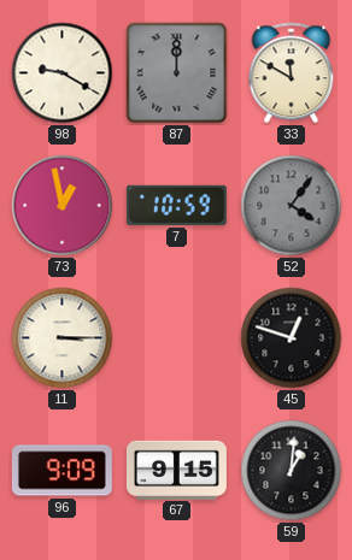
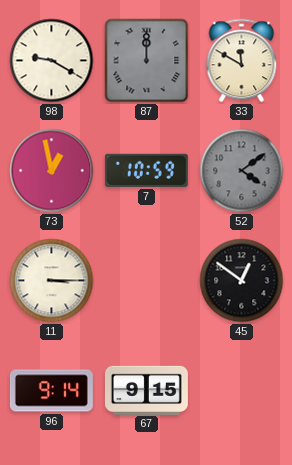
52: 4:06 -> 4:09
45: 12:48 -> 12:51
96: 9:09 -> 9:14
59: 1:01 -> none
